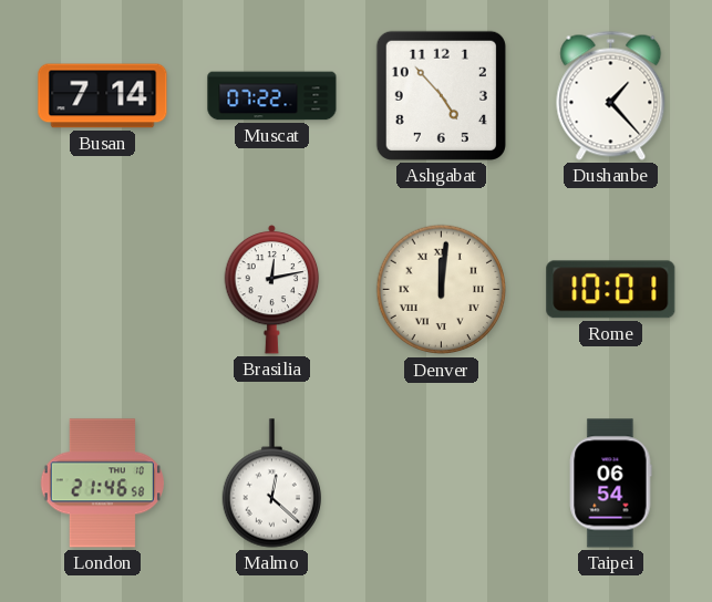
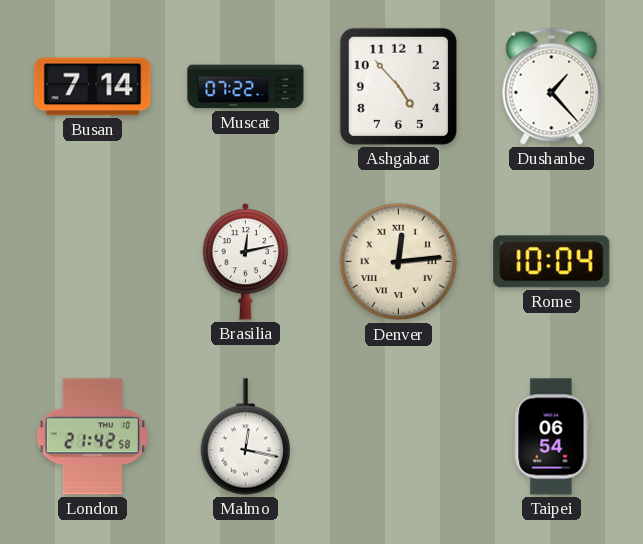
Denver: 12:01 -> 12:14
Rome: 10:01 -> 10:04
London: 21:46 -> 21:42
Malmo: 12:22 -> 12:17
